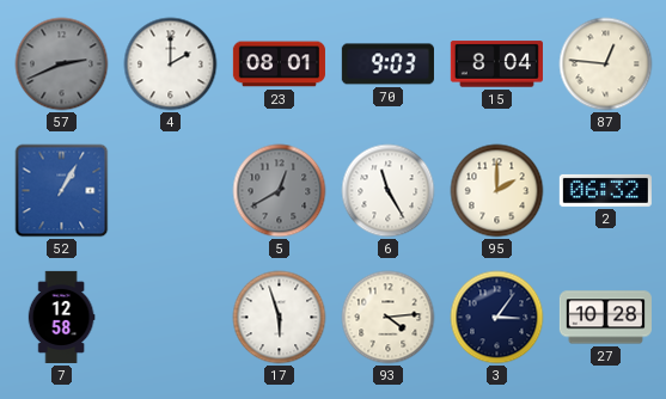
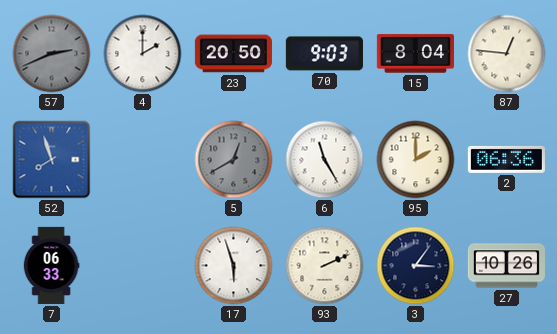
23: 08:01 -> 20:50
52: 1:05 -> 7:57
2: 06:32 -> 06:36
7: 12:58 -> 06:33
93: 4:14 -> 2:11
27: 10:28 -> 10:26
